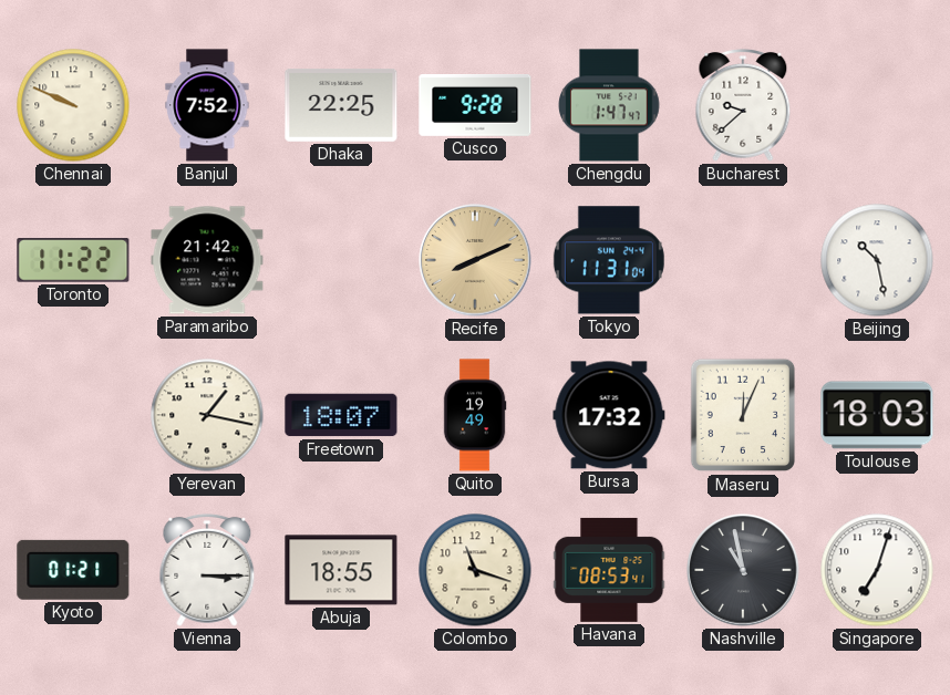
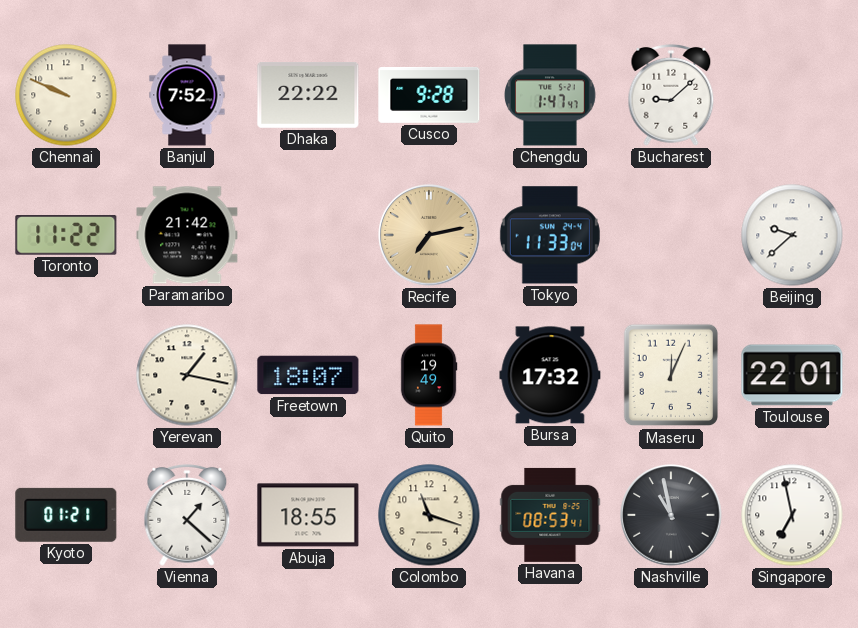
Dhaka: 22:25 -> 22:22
Bucharest: 9:38 -> 9:08
Recife: 8:11 -> 7:13
Tokyo: 11:31 -> 11:33
Beijing: 10:28 -> 9:38
Toulouse: 18:03 -> 22:01
Vienna: 3:15 -> 1:22
Singapore: 7:03 -> 6:58
